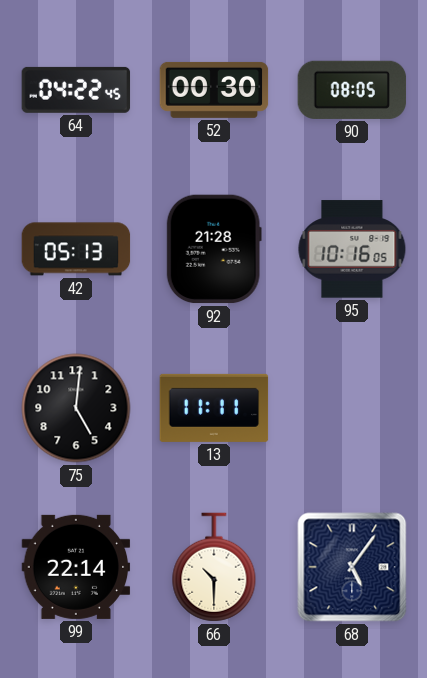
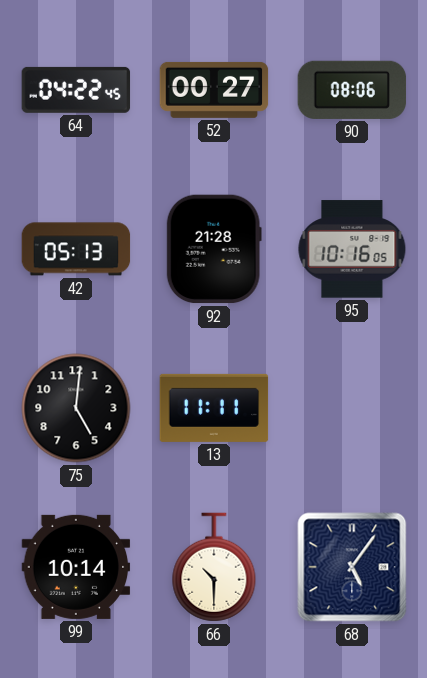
52: 00:30 -> 00:27
90: 08:05 -> 08:06
99: 22:14 -> 10:14
